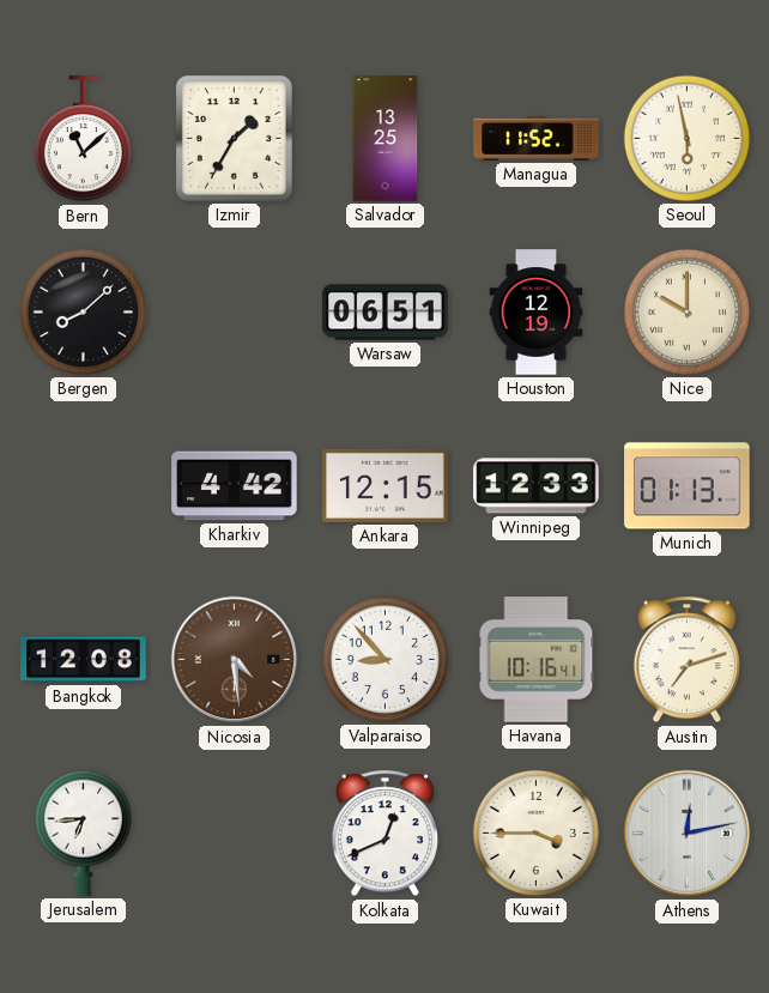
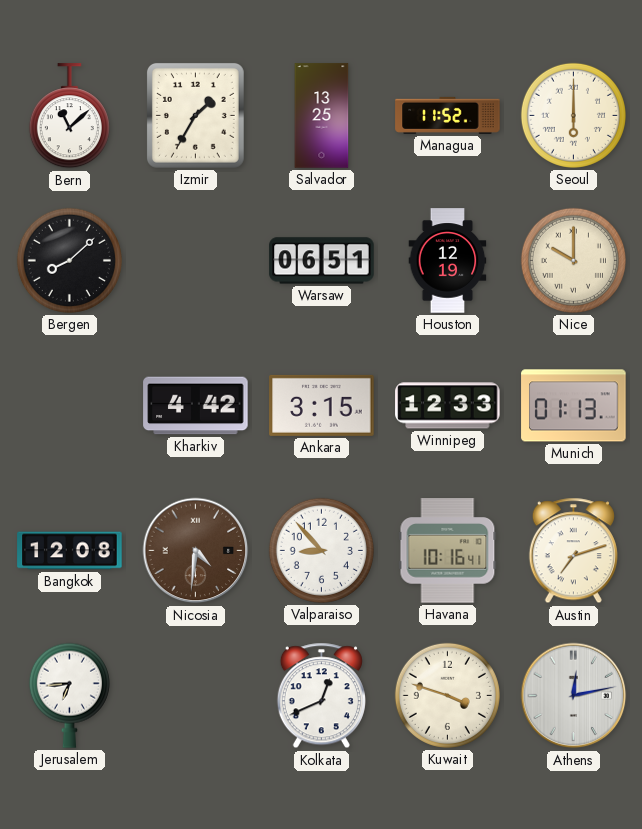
Seoul: 5:58 -> 6:00
Ankara: 12:15 -> 3:15
Nicosia: 4:29 -> 4:31
Kuwait: 3:45 -> 3:48
